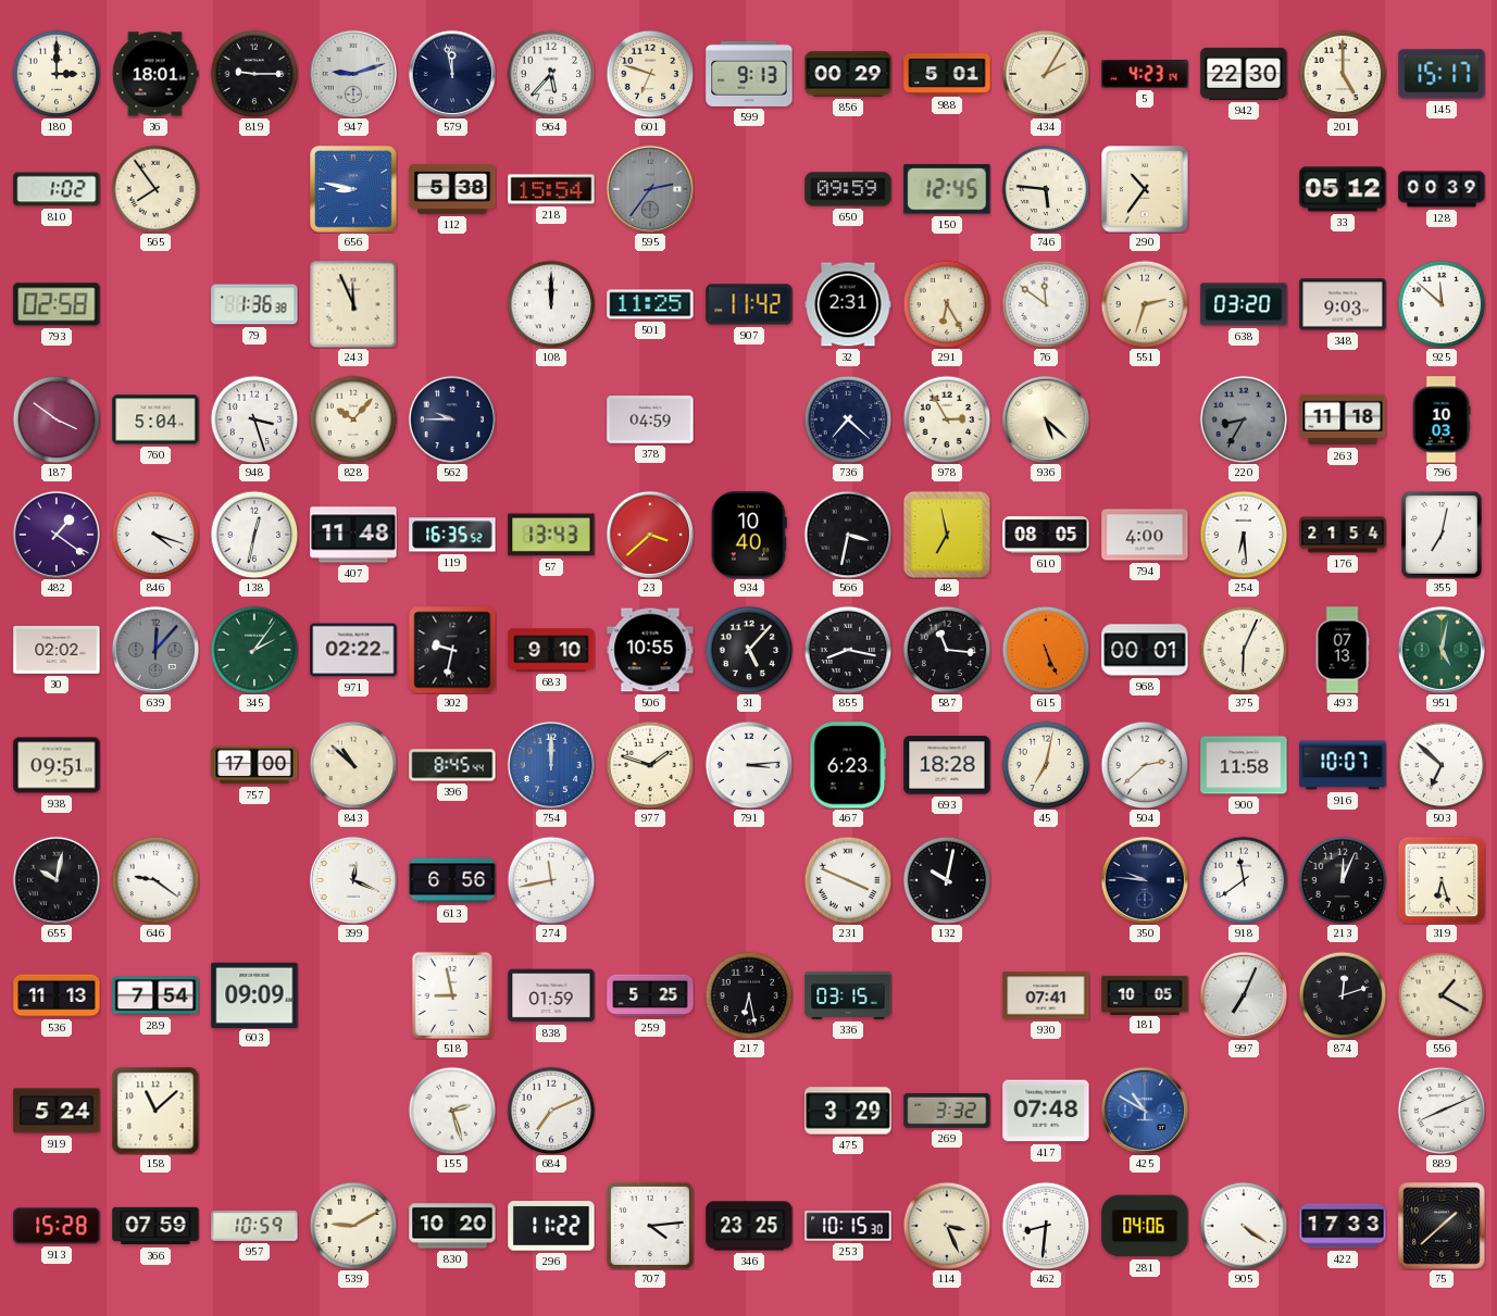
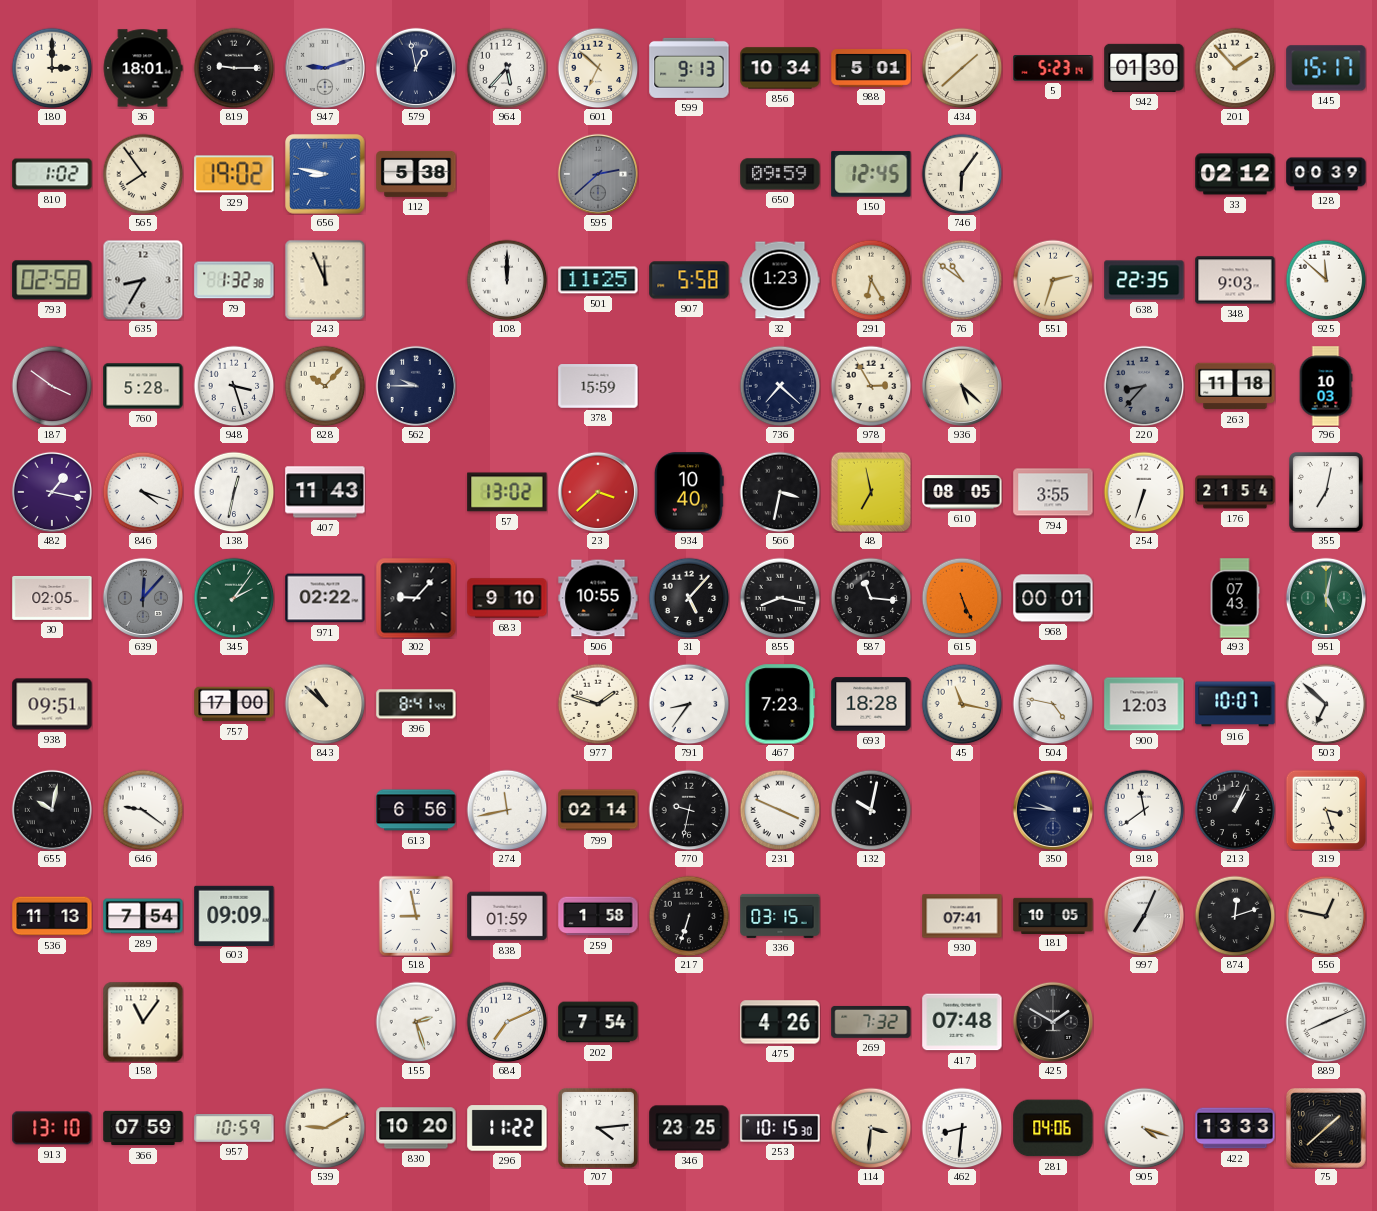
579: 11:58 -> 12:58
601: 6:48 -> 6:52
856: 00:29 -> 10:34
434: 2:05 -> 1:38
5: 4:23 -> 5:23
942: 22:30 -> 01:30
201: 5:00 -> 1:53
329: none -> 19:02
218: 15:54 -> none
595: 2:36 -> 2:38
746: 5:46 -> 6:06
290: 10:36 -> none
33: 05:12 -> 02:12
635: none -> 8:35
79: 1:36 -> 1:32
907: 11:42 -> 5:58
32: 2:31 -> 1:23
76: 11:51 -> 10:51
638: 03:20 -> 22:35
760: 5:04 -> 5:28
378: 04:59 -> 15:59
220: 8:35 -> 8:37
482: 1:21 -> 1:17
407: 11:48 -> 11:43
119: 16:35 -> none
57: 13:43 -> 13:02
794: 4:00 -> 3:55
254: 6:29 -> 6:33
30: 02:02 -> 02:05
302: 9:32 -> 9:07
375: 6:04 -> none
493: 07:13 -> 07:43
396: 8:45 -> 8:41
754: 12:00 -> none
791: 3:14 -> 8:36
467: 6:23 -> 7:23
45: 7:02 -> 11:17
504: 2:38 -> 4:47
900: 11:58 -> 12:03
399: 12:19 -> none
799: none -> 02:14
770: none -> 9:32
213: 12:04 -> 1:04
319: 6:27 -> 3:27
259: 5:25 -> 1:58
217: 6:28 -> 6:33
556: 1:20 -> 12:47
919: 5:24 -> none
158: 11:08 -> 11:06
202: none -> 7:54
475: 3:29 -> 4:26
269: 3:32 -> 7:32
425: 10:50 -> 1:50
425 dial: blue -> black
913: 15:28 -> 13:10
114: 3:26 -> 3:31
905: 4:21 -> 4:18
422: 17:33 -> 13:33
